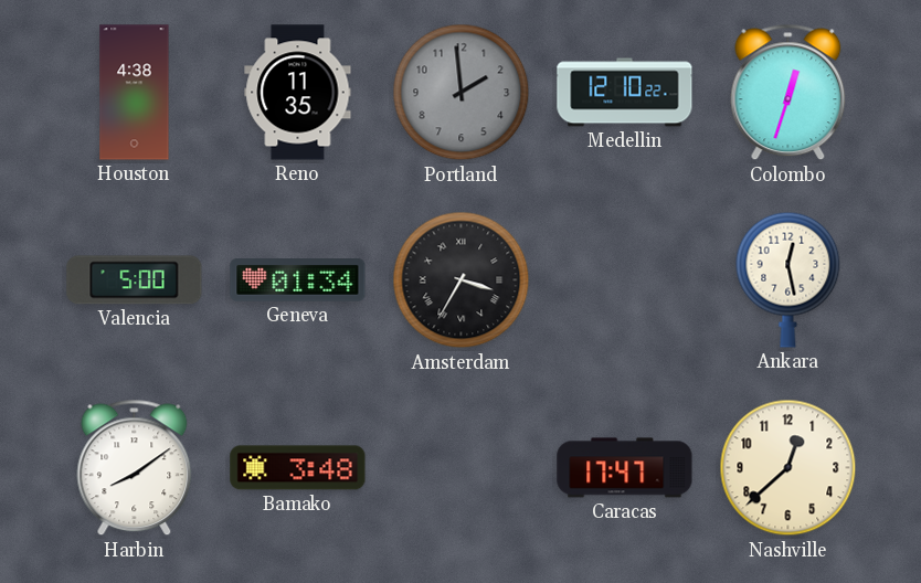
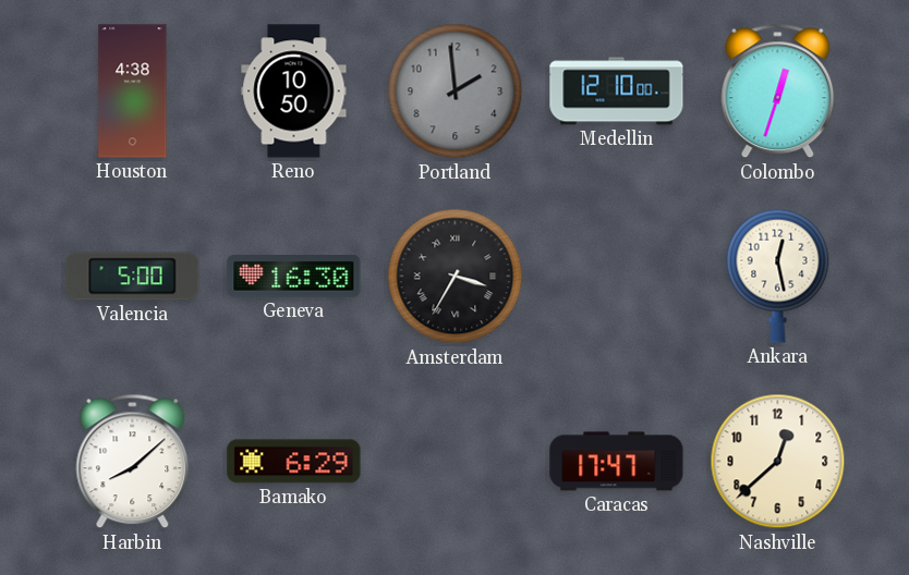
Reno: 11:35 -> 10:50
Medellin: 12:10:22 -> 12:10:00
Geneva: 01:34 -> 16:30
Harbin: 8:09 -> 8:08
Bamako: 3:48 -> 6:29
